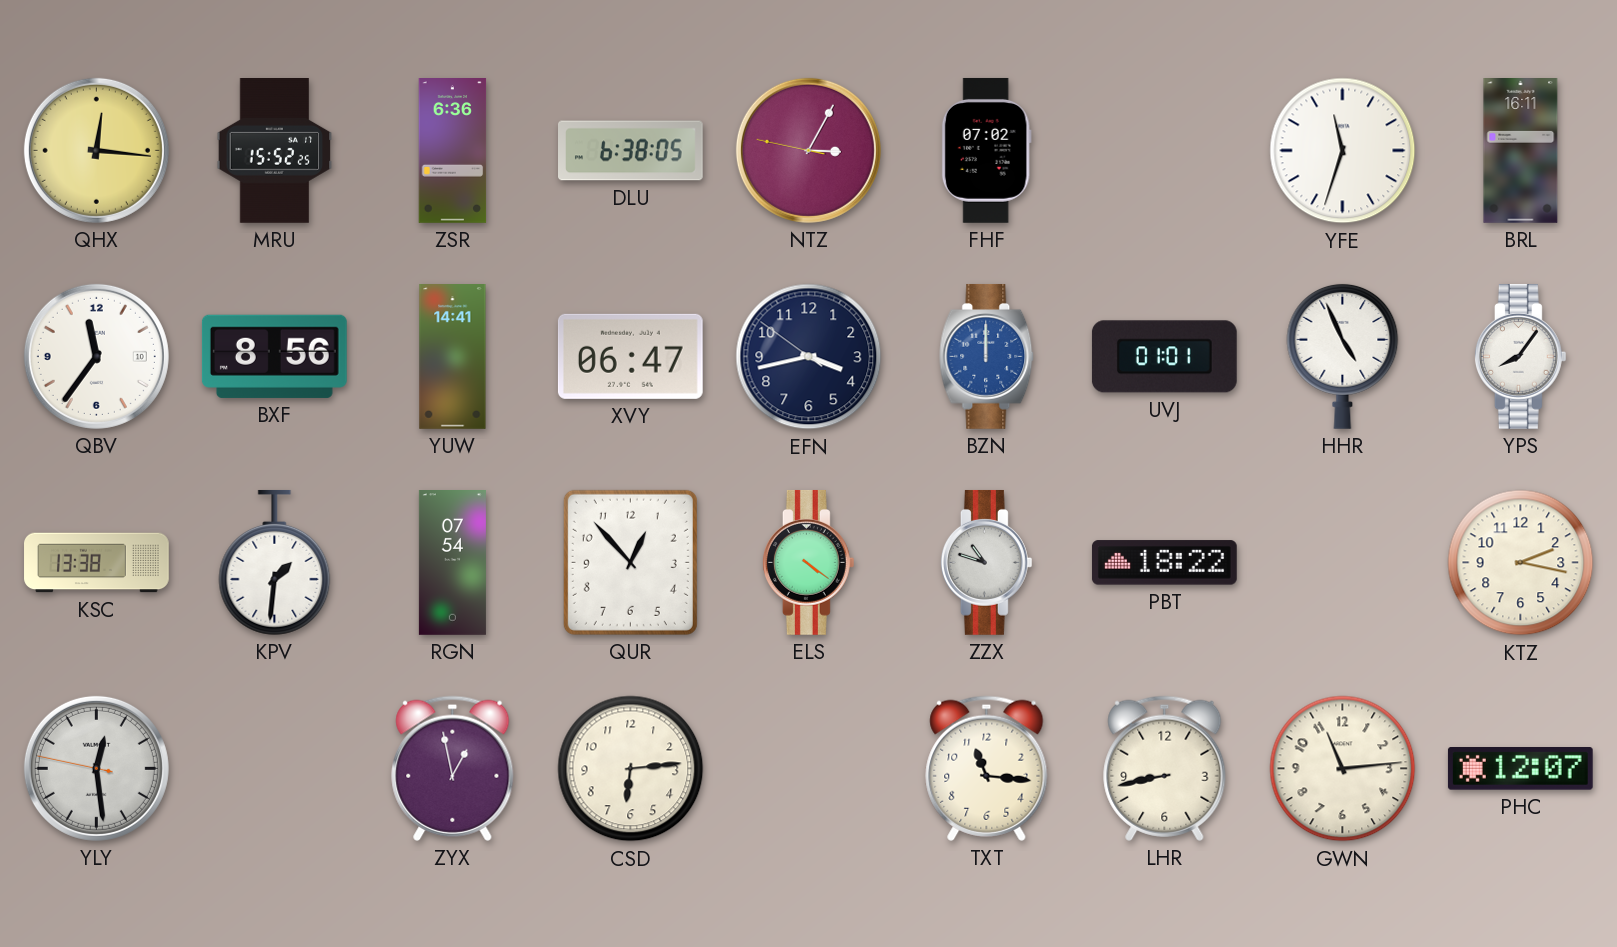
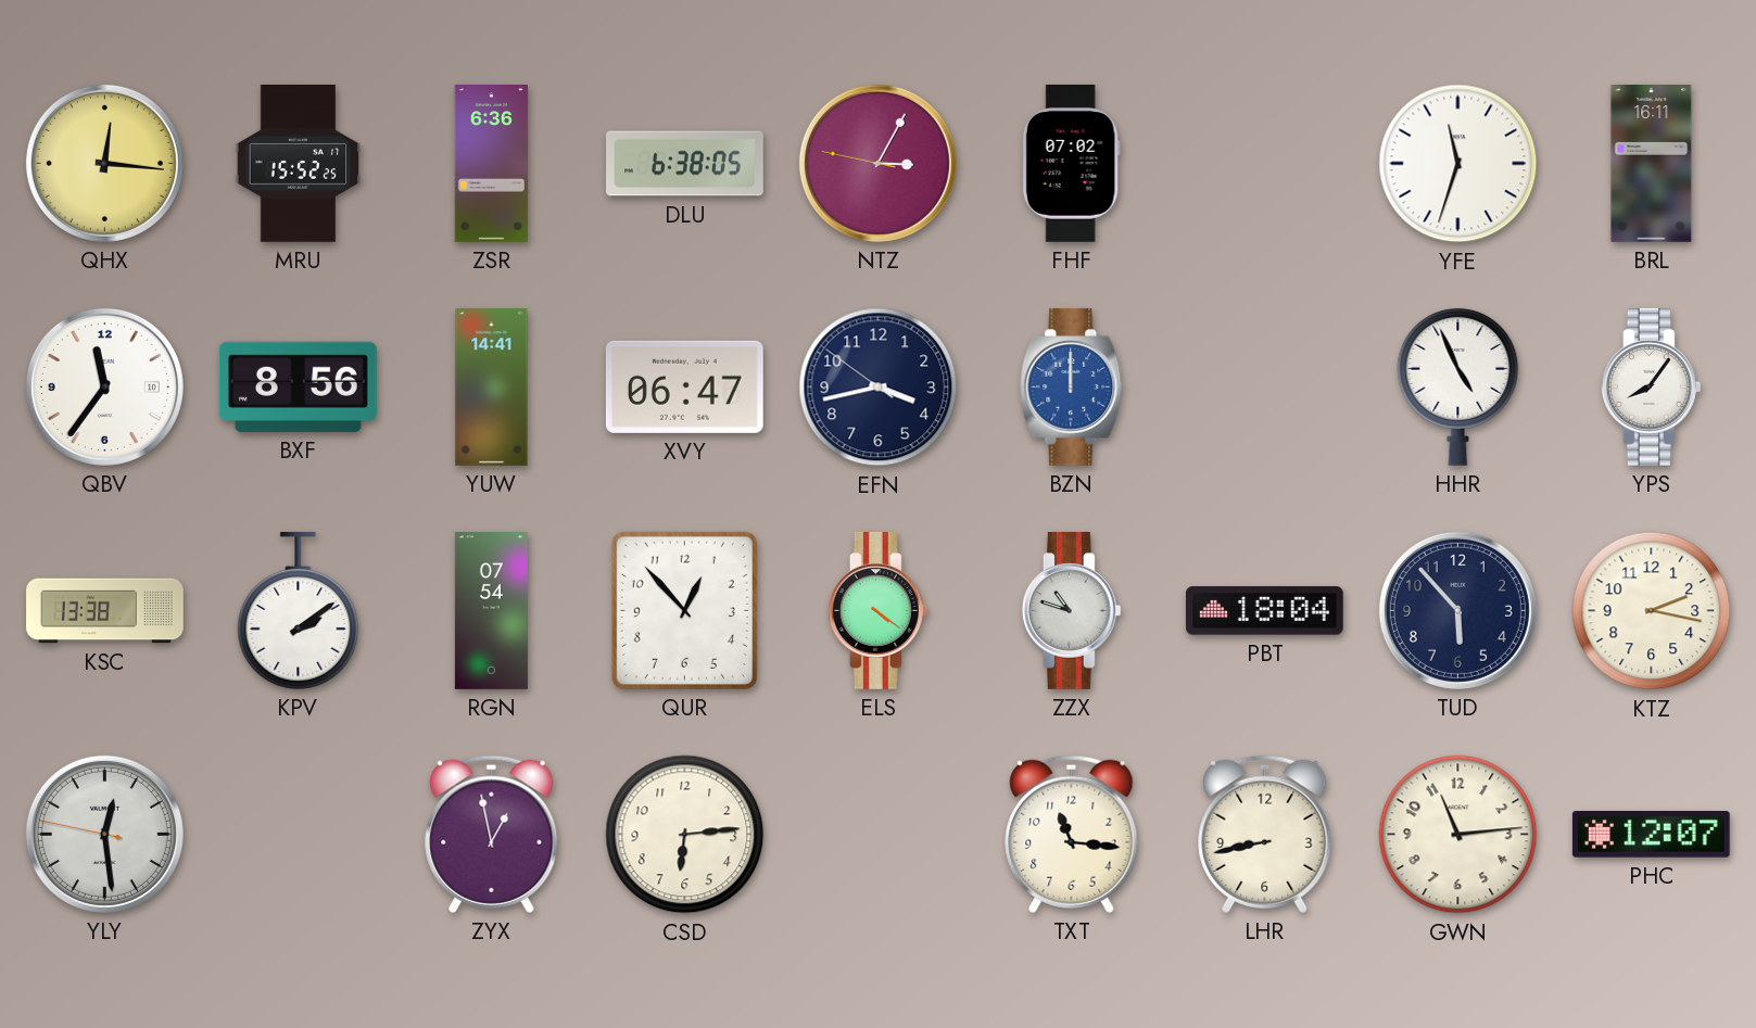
UVJ: 01:01 -> none
KPV: 1:31 -> 2:09
PBT: 18:22 -> 18:04
TUD: none -> 5:53
